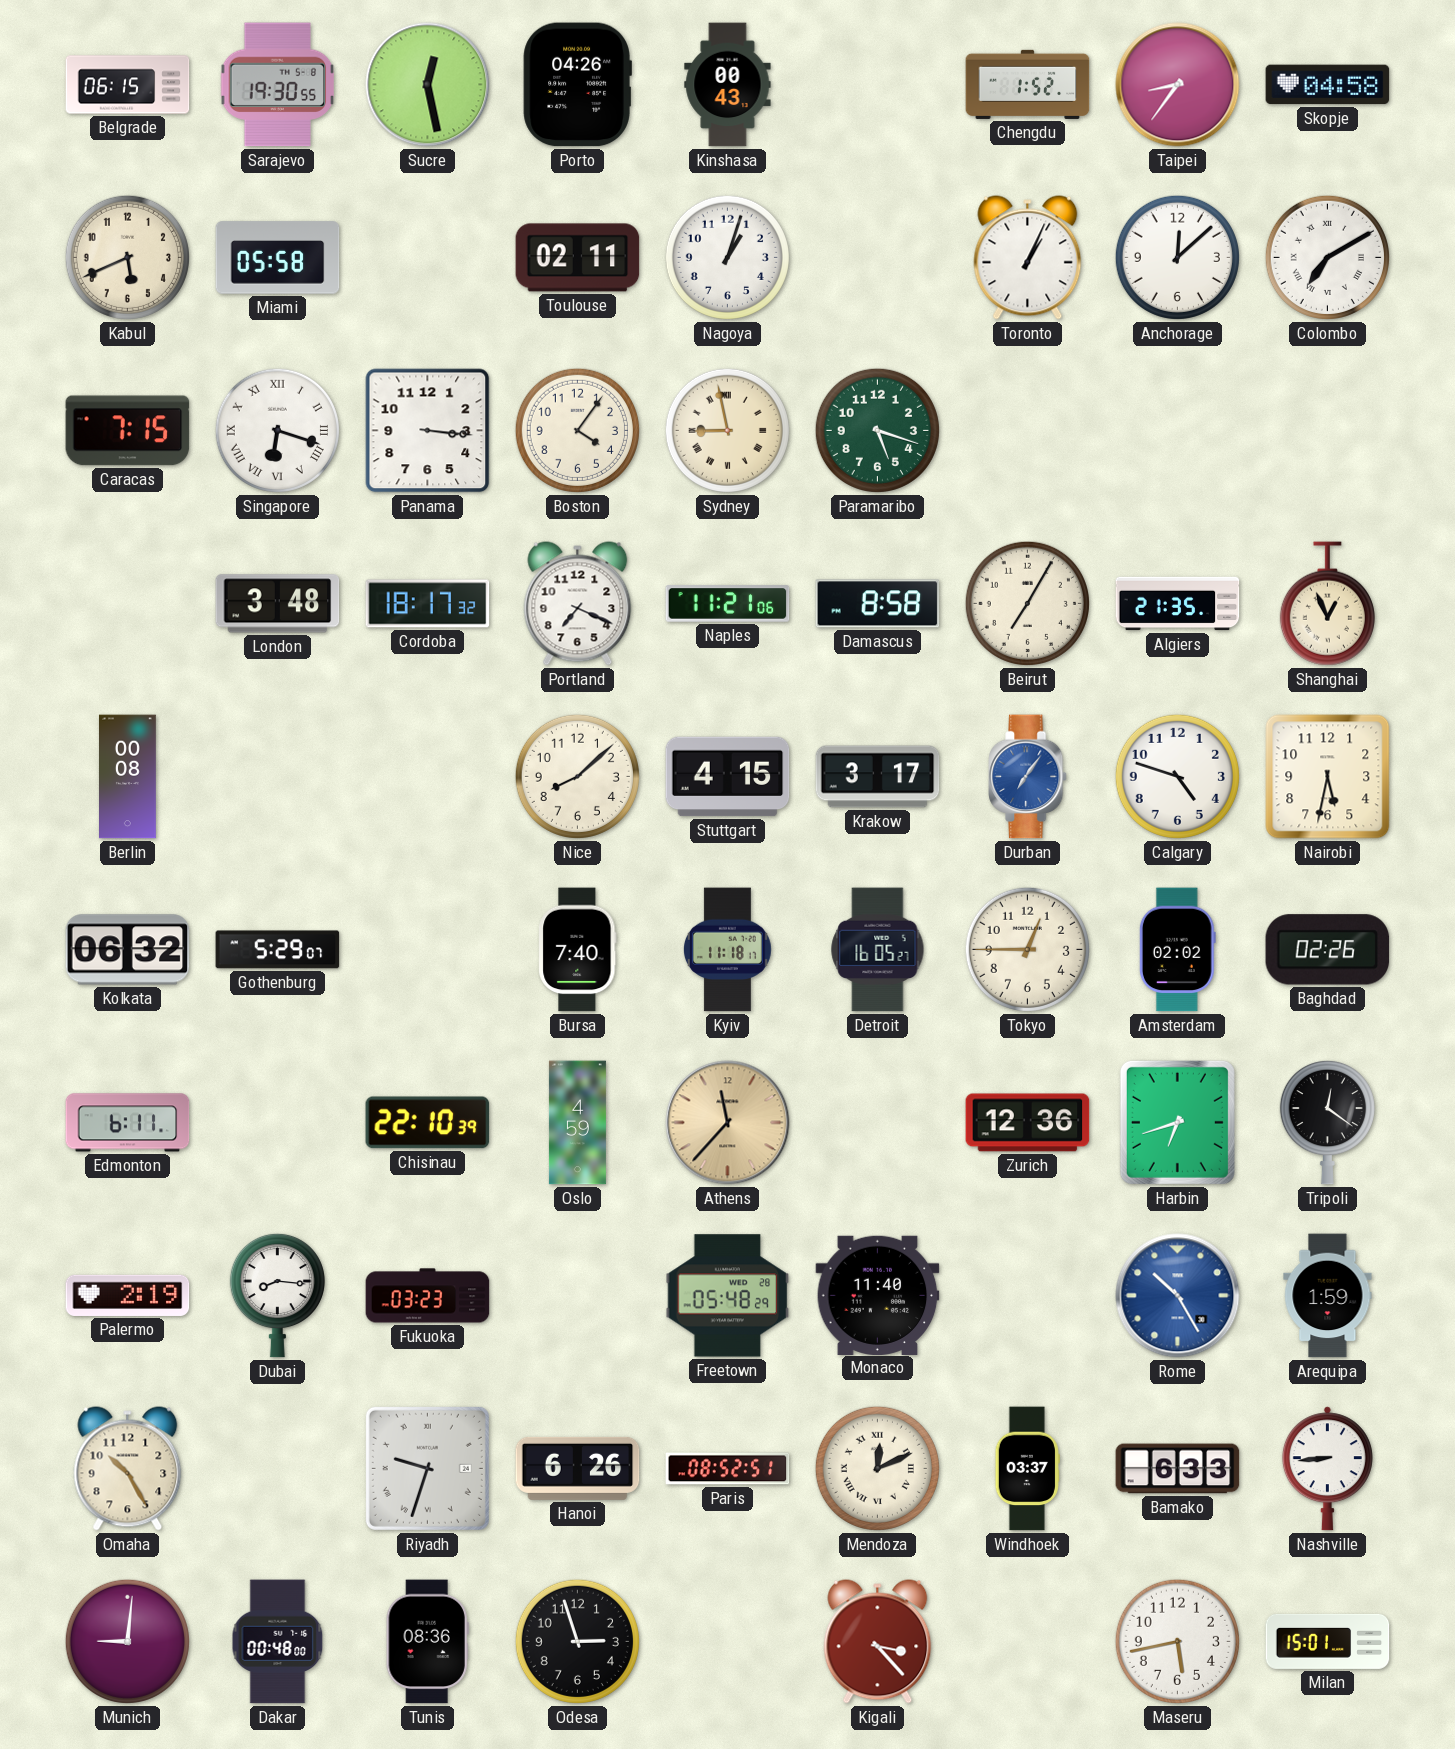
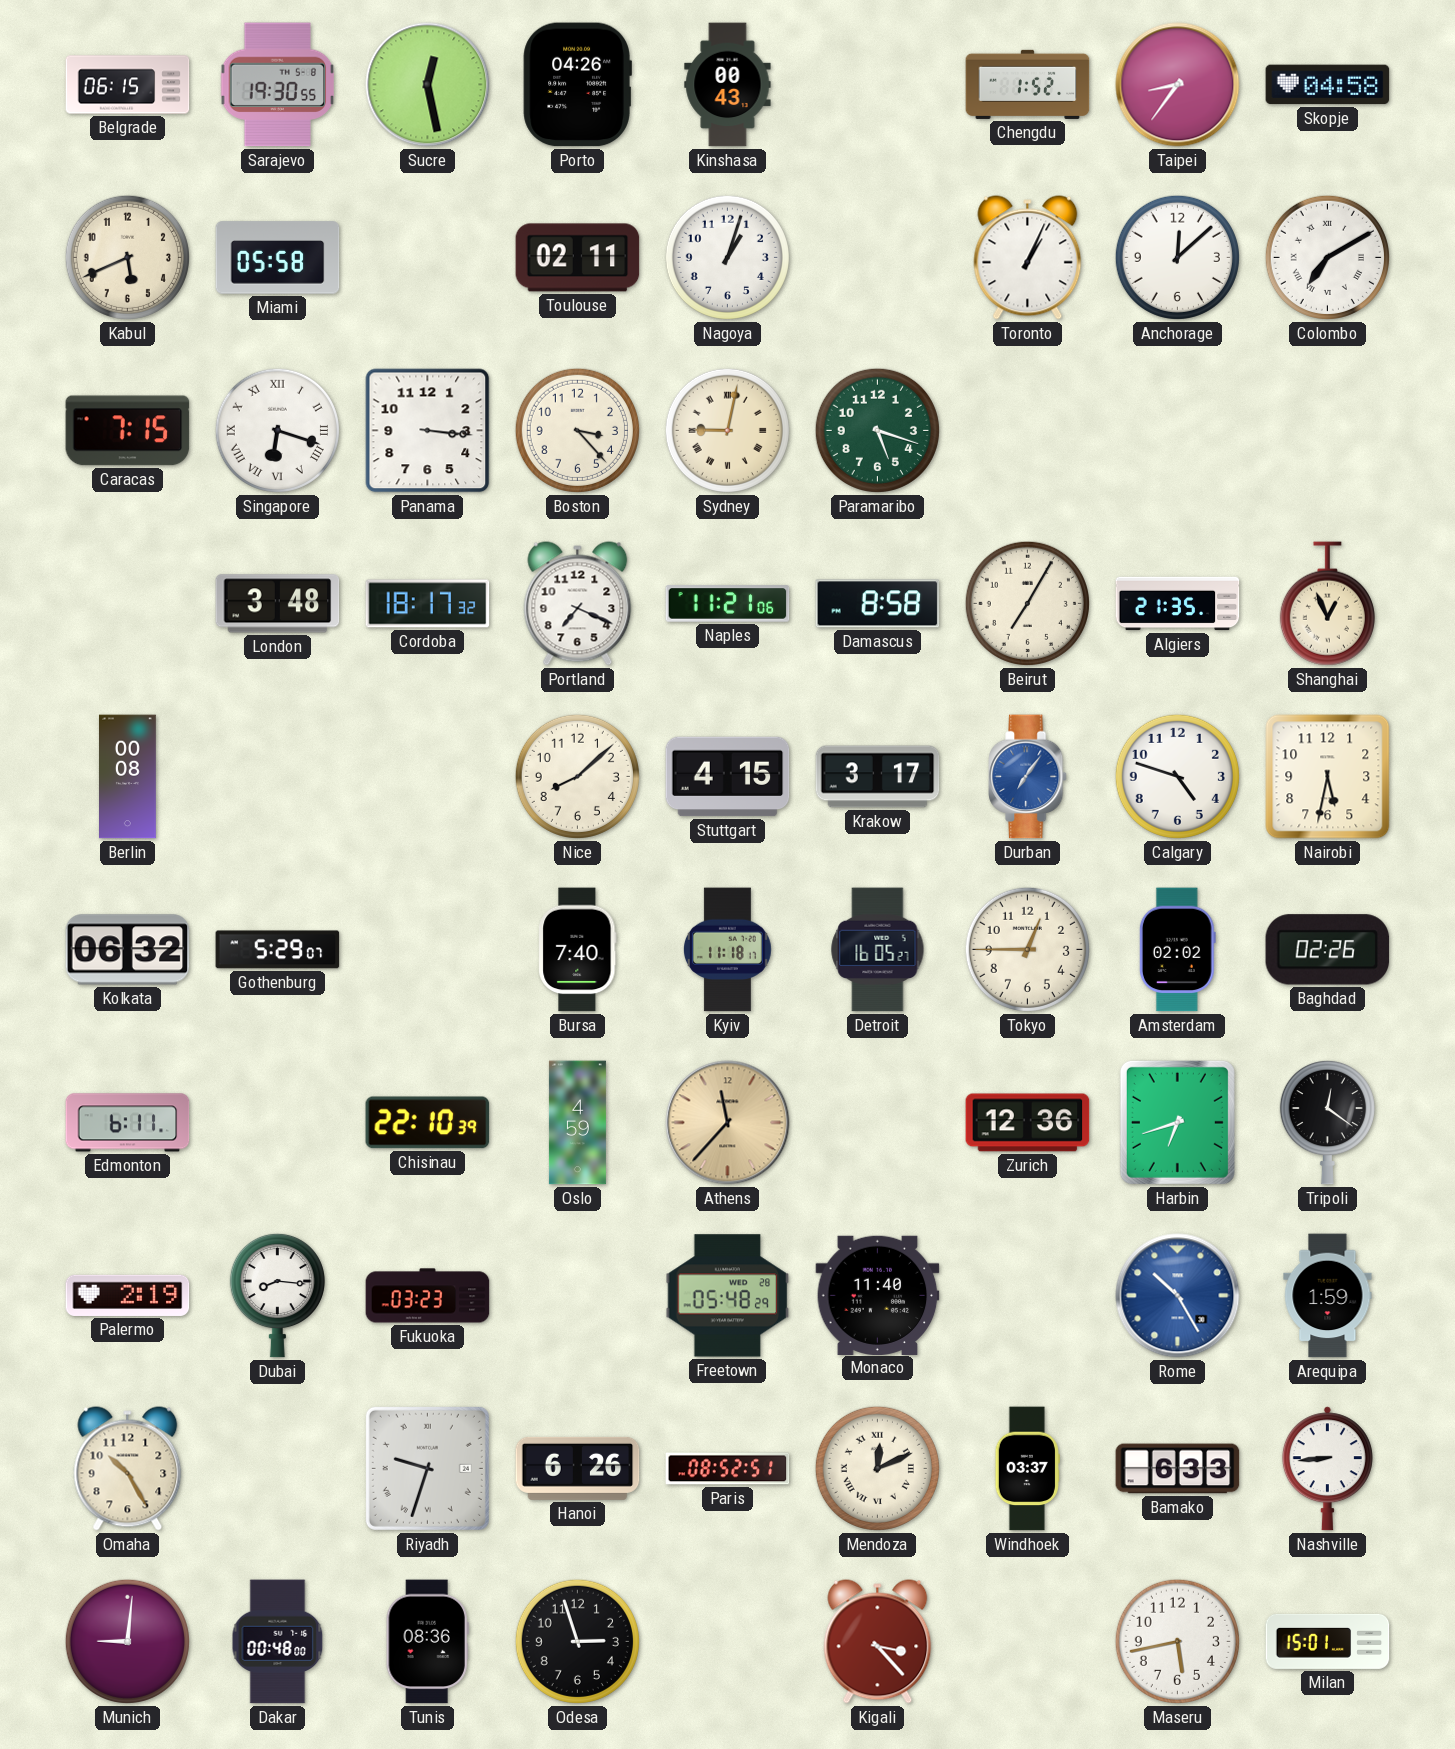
Boston: 4:06 -> 3:23
Sydney: 8:58 -> 9:02
